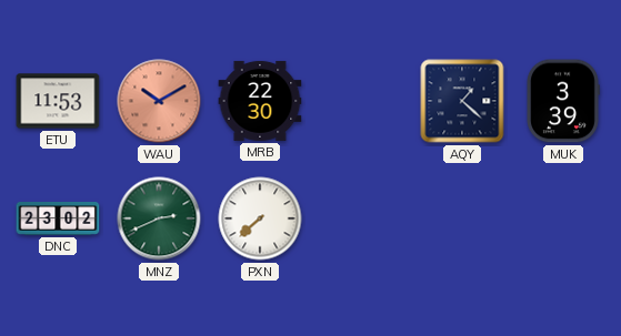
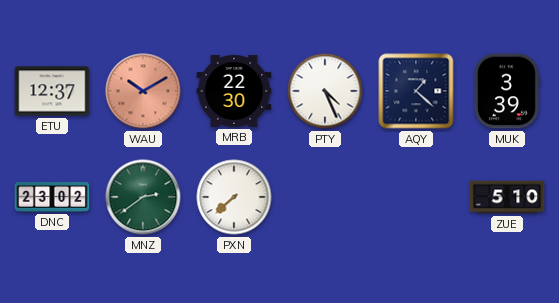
ETU: 11:53 -> 12:37
PTY: none -> 4:26
MNZ: 2:41 -> 2:39
ZUE: none -> 5:10
